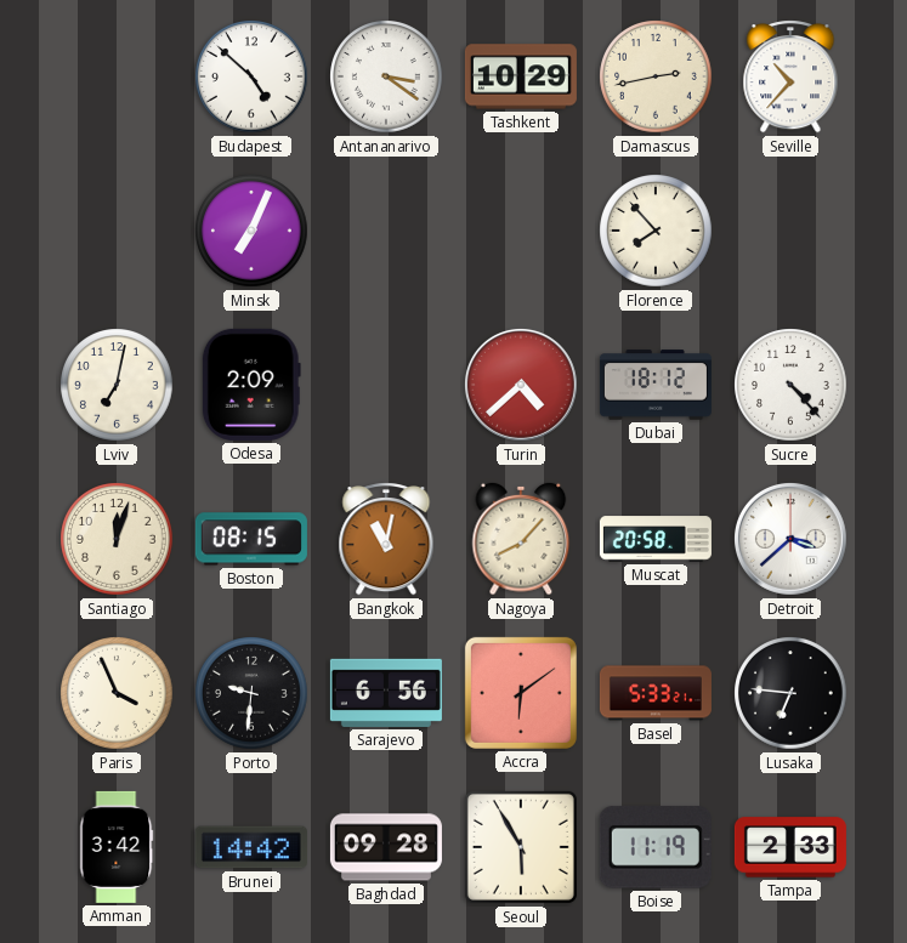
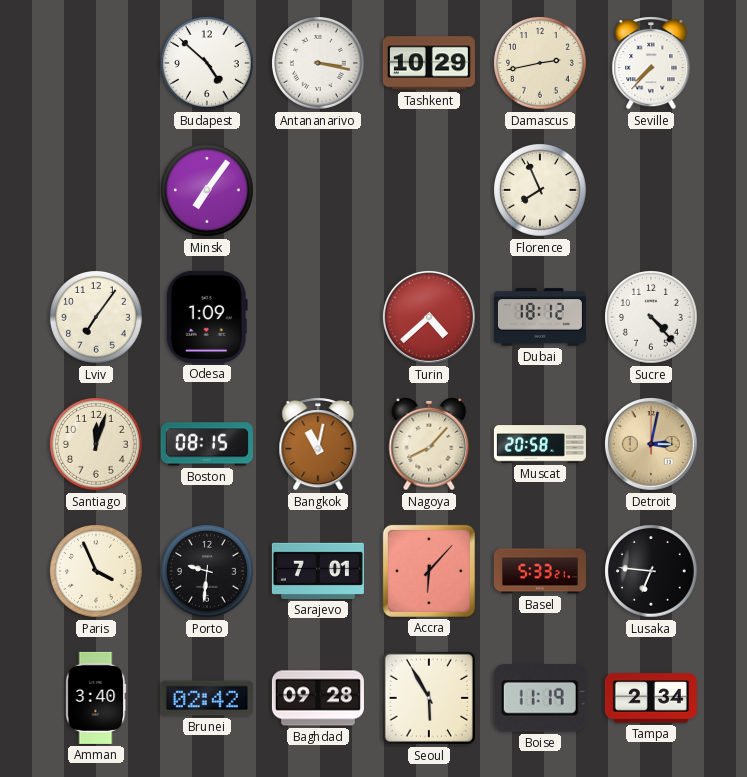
Antananarivo: 3:21 -> 3:17
Seville: 10:37 -> 7:37
Minsk: 7:04 -> 7:06
Florence: 7:53 -> 7:56
Lviv: 7:02 -> 7:06
Odesa: 2:09 -> 1:09
Detroit: 3:38 -> 3:02
Detroit dial: white -> champagne
Sarajevo: 6:56 -> 7:01
Accra: 6:09 -> 6:07
Amman: 3:42 -> 3:40
Brunei: 14:42 -> 02:42
Tampa: 2:33 -> 2:34
